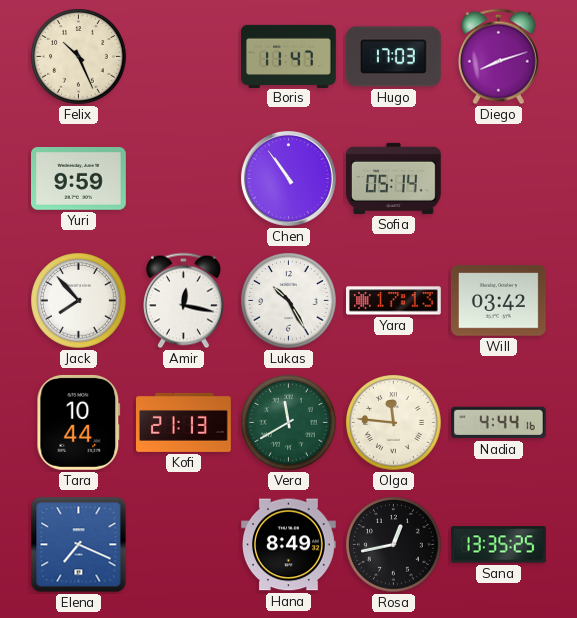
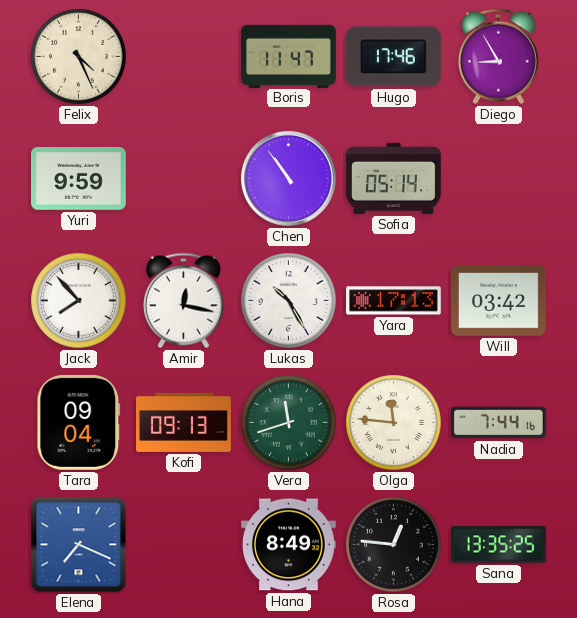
Felix: 10:26 -> 4:26
Hugo: 17:03 -> 17:46
Diego: 8:12 -> 8:55
Tara: 10:44 -> 09:04
Kofi: 21:13 -> 09:13
Vera: 11:40 -> 11:42
Nadia: 4:44 -> 7:44
Rosa: 12:43 -> 12:46
